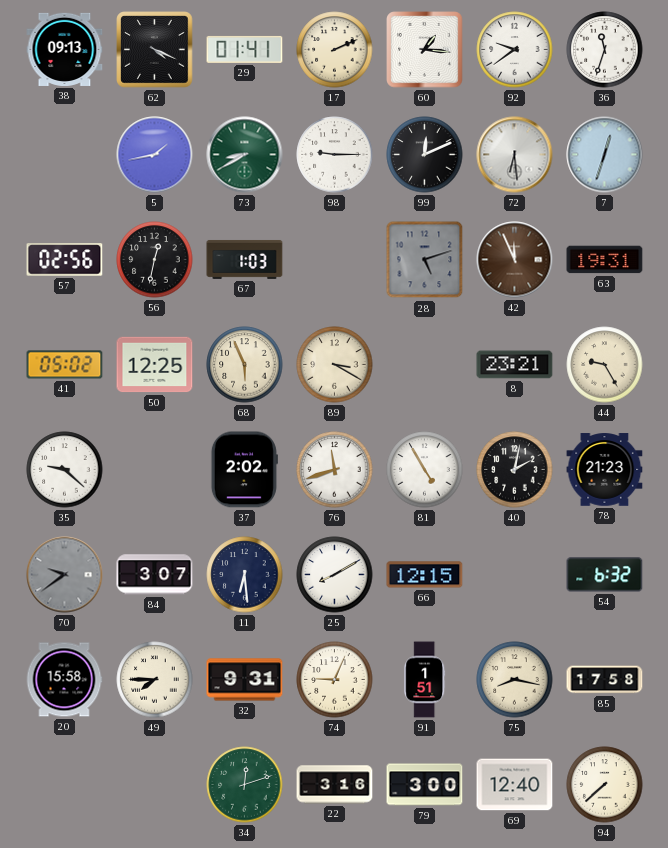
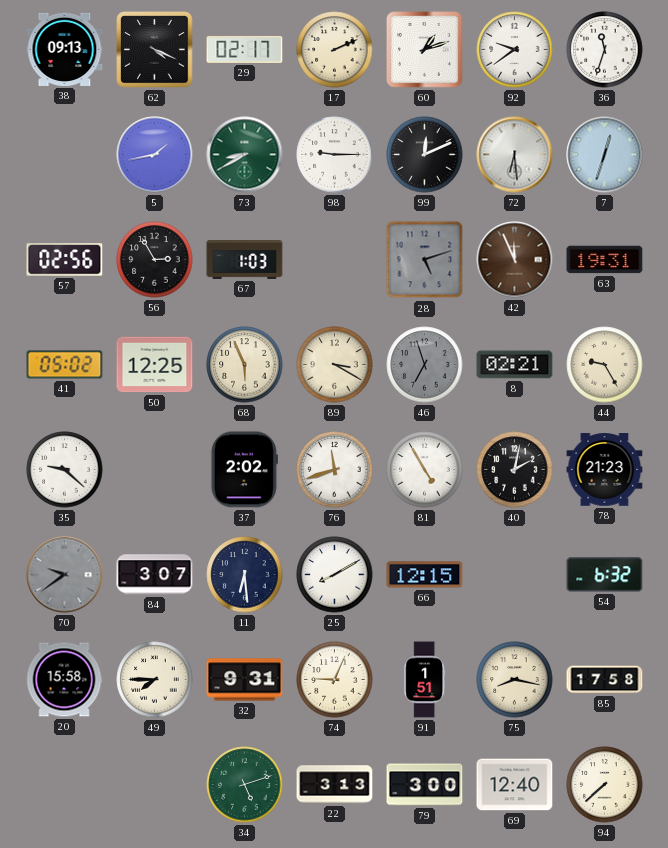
29: 01:41 -> 02:17
60: 1:16 -> 1:12
56: 12:32 -> 2:55
46: none -> 6:57
8: 23:21 -> 02:21
34: 12:12 -> 5:12
22: 3:16 -> 3:13
